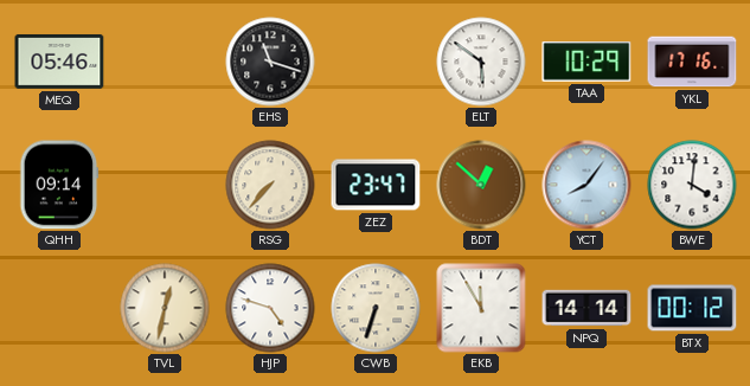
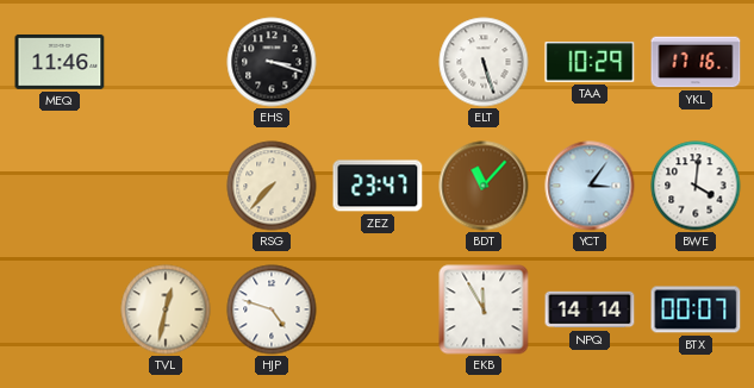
MEQ: 05:46 -> 11:46
EHS: 11:18 -> 3:18
ELT: 5:51 -> 5:27
QHH: 09:14 -> none
BDT: 12:52 -> 11:07
YCT: 8:06 -> 3:06
CWB: 6:33 -> none
BTX: 00:12 -> 00:07
